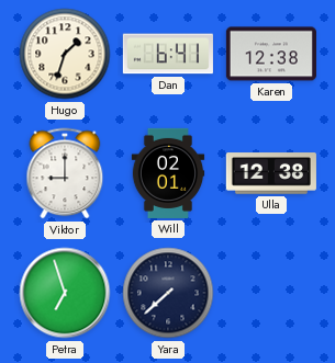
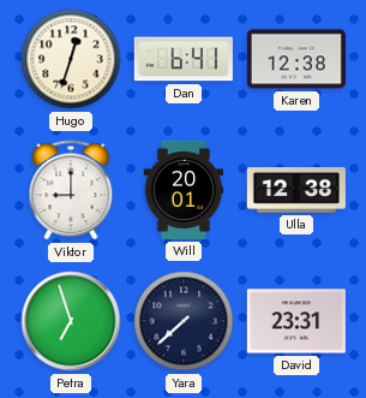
Hugo: 1:33 -> 12:33
Will: 02:01 -> 20:01
David: none -> 23:31
